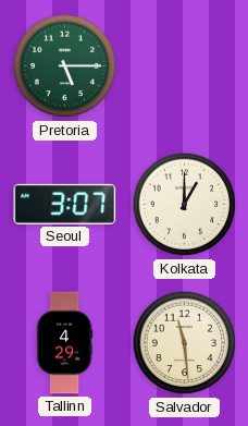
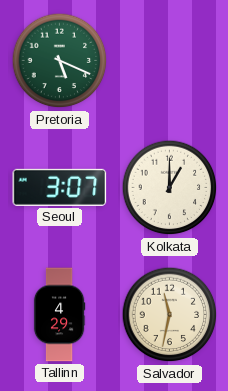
Pretoria: 5:15 -> 5:19
Salvador: 11:29 -> 11:32
